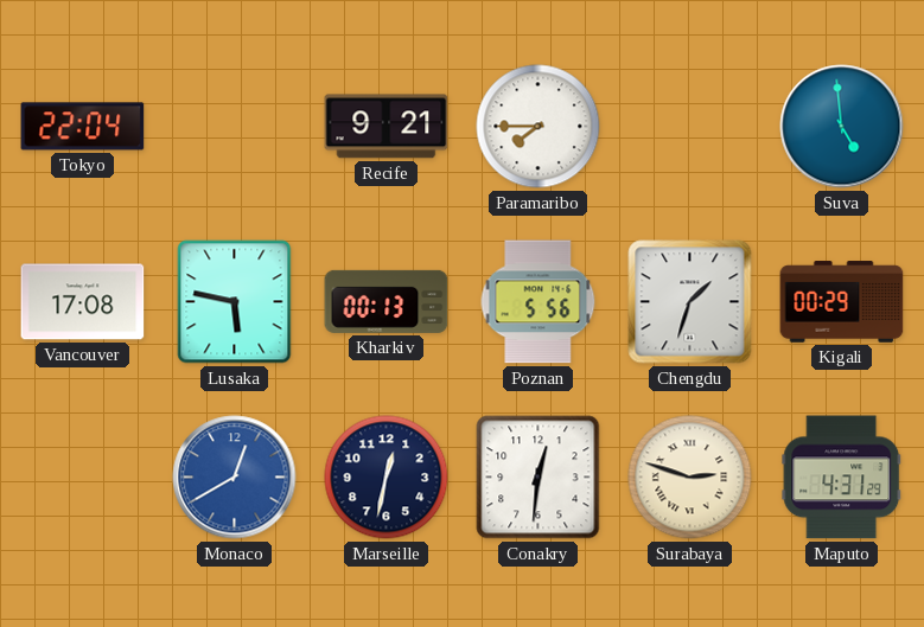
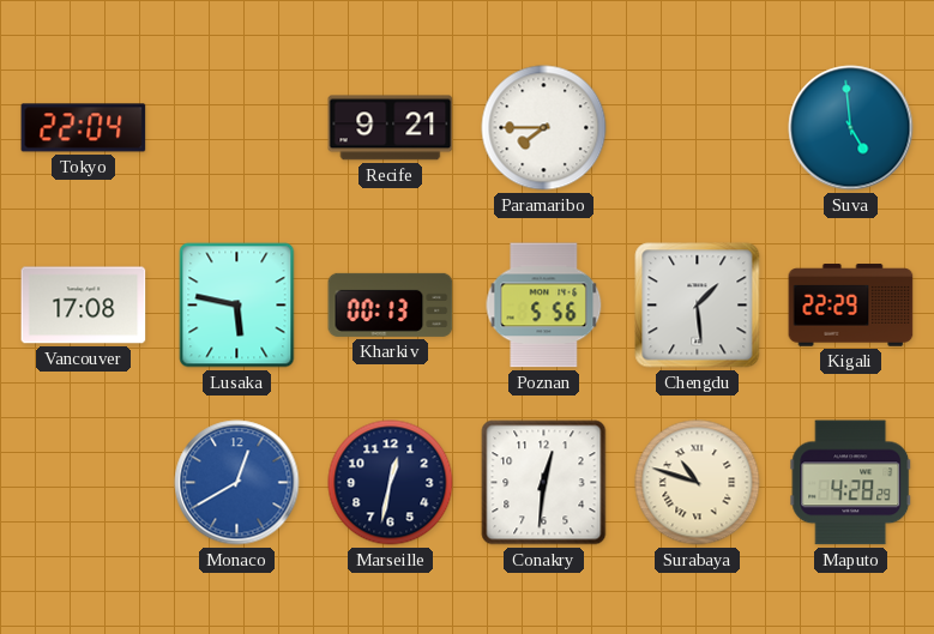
Chengdu: 1:33 -> 1:29
Kigali: 00:29 -> 22:29
Surabaya: 2:48 -> 10:48
Maputo: 4:31 -> 4:28
